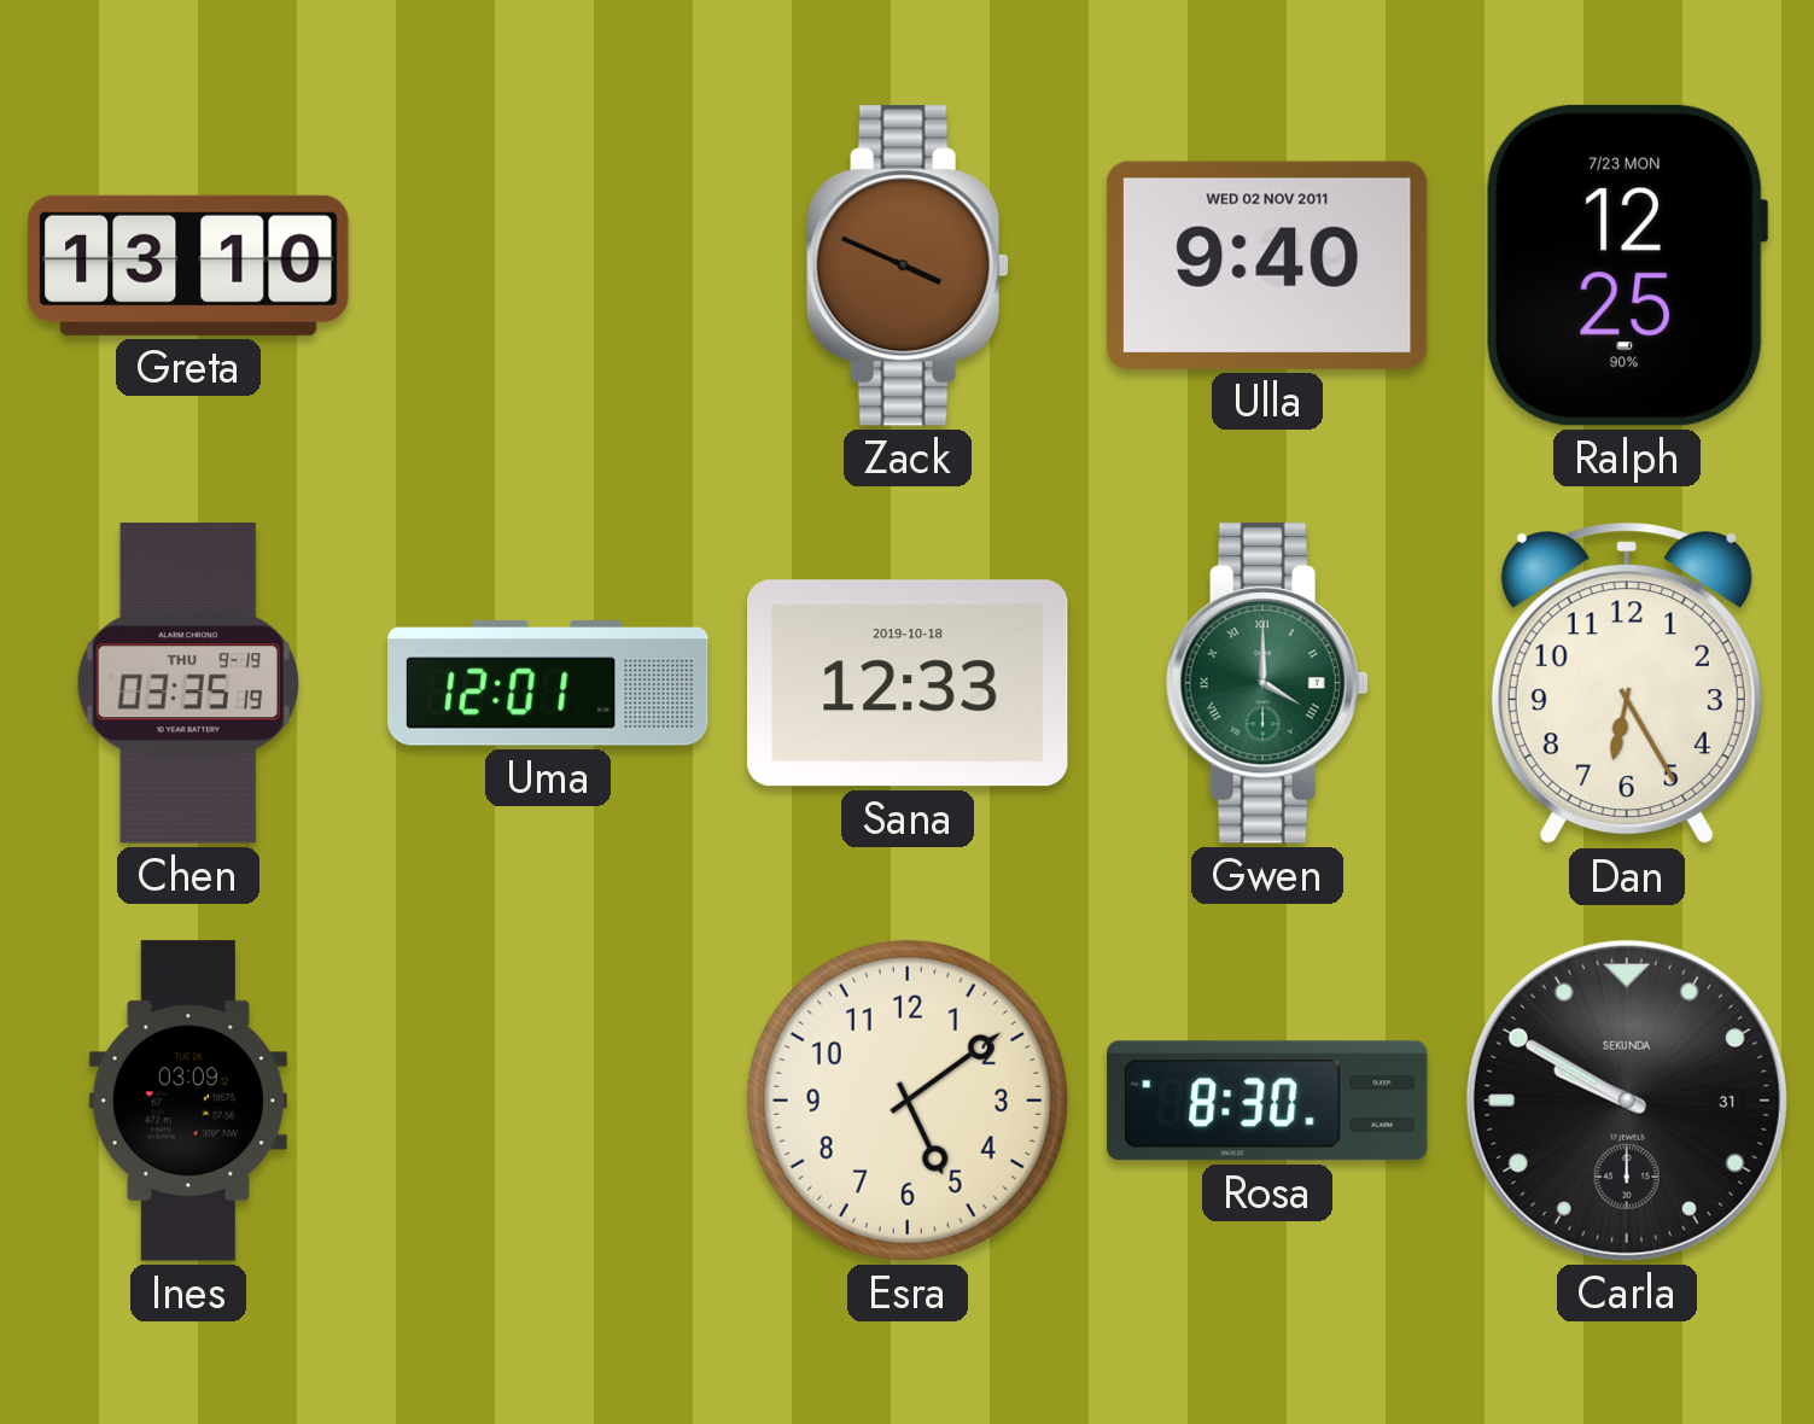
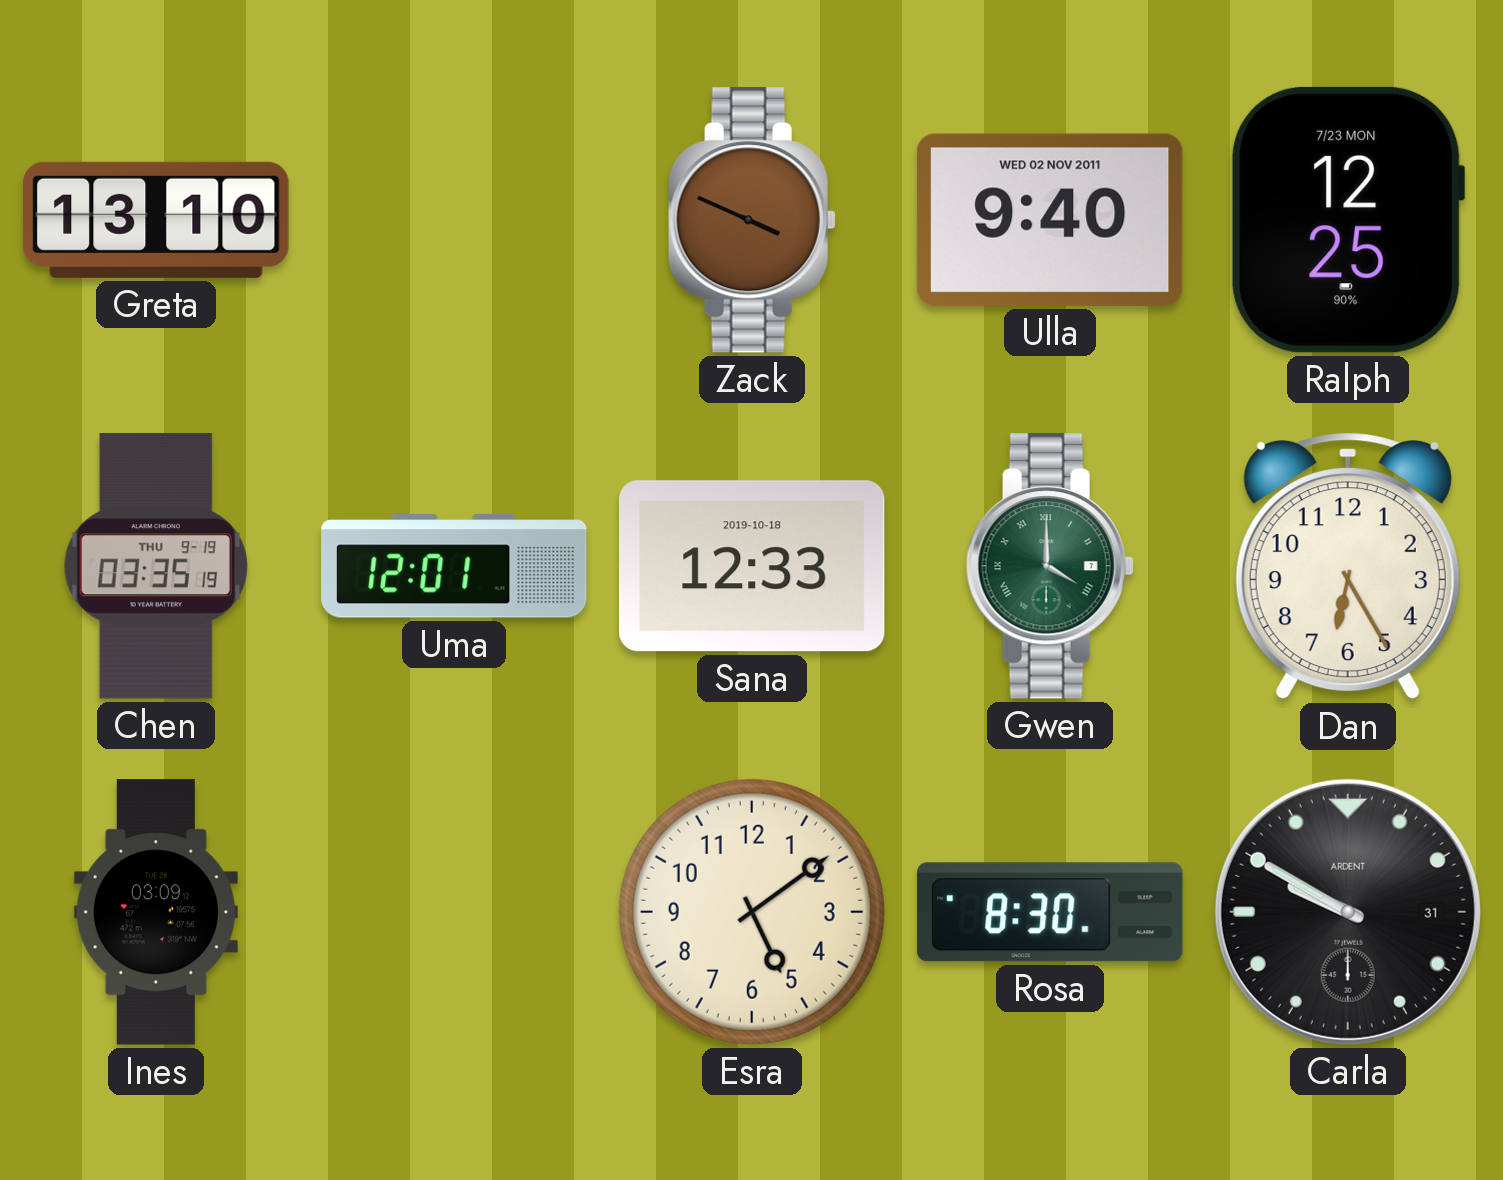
Carla brand: SEKUNDA -> ARDENT
